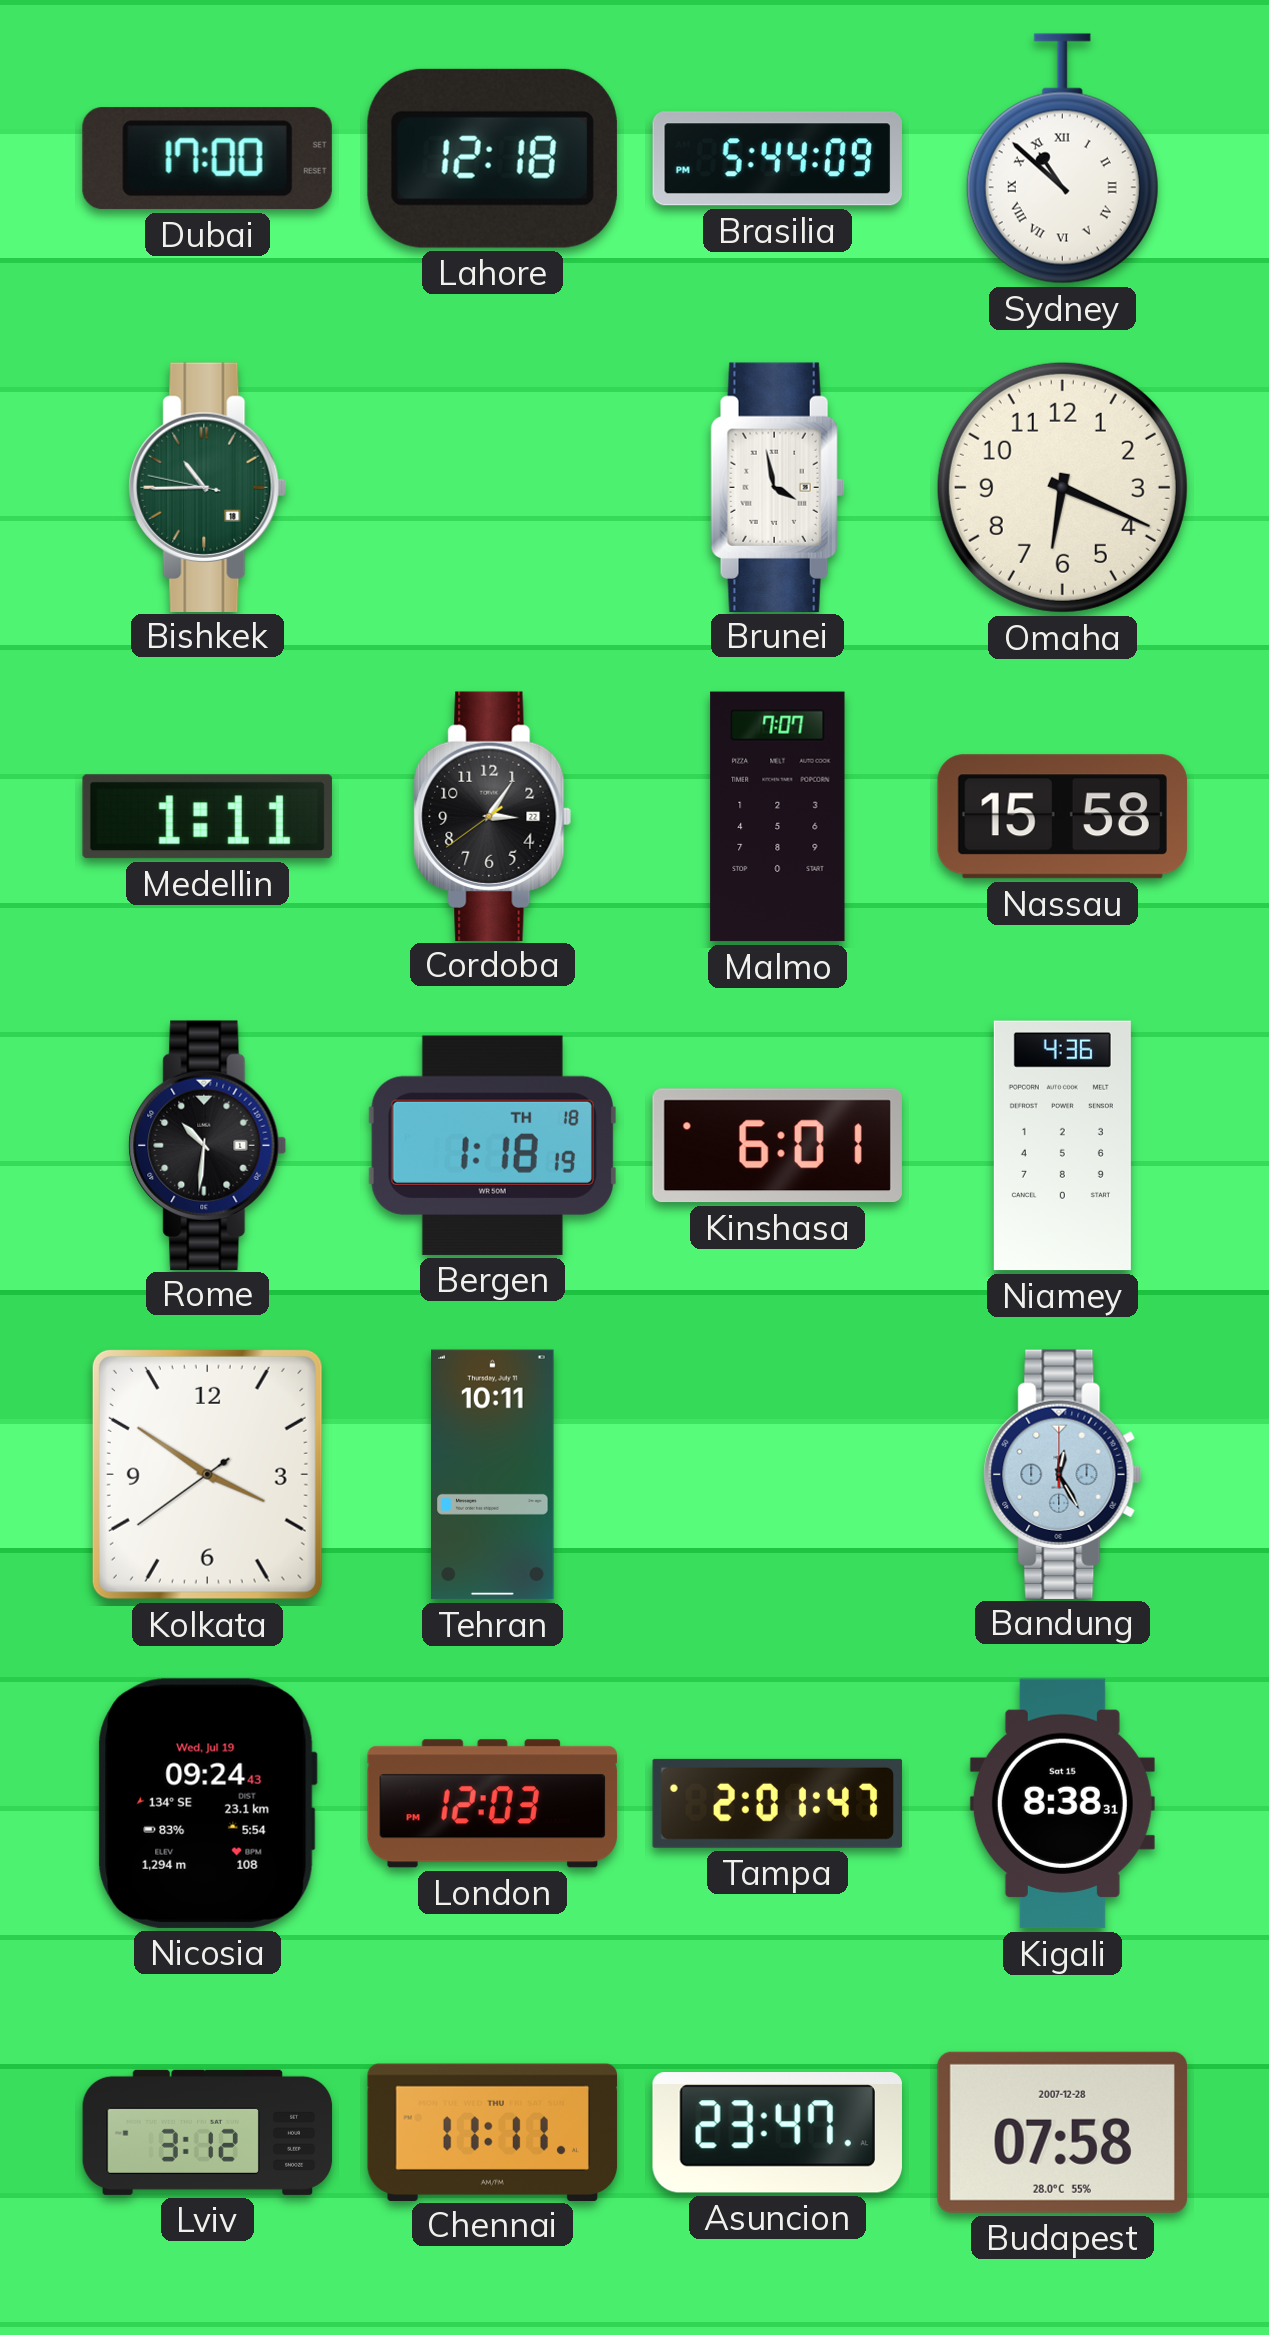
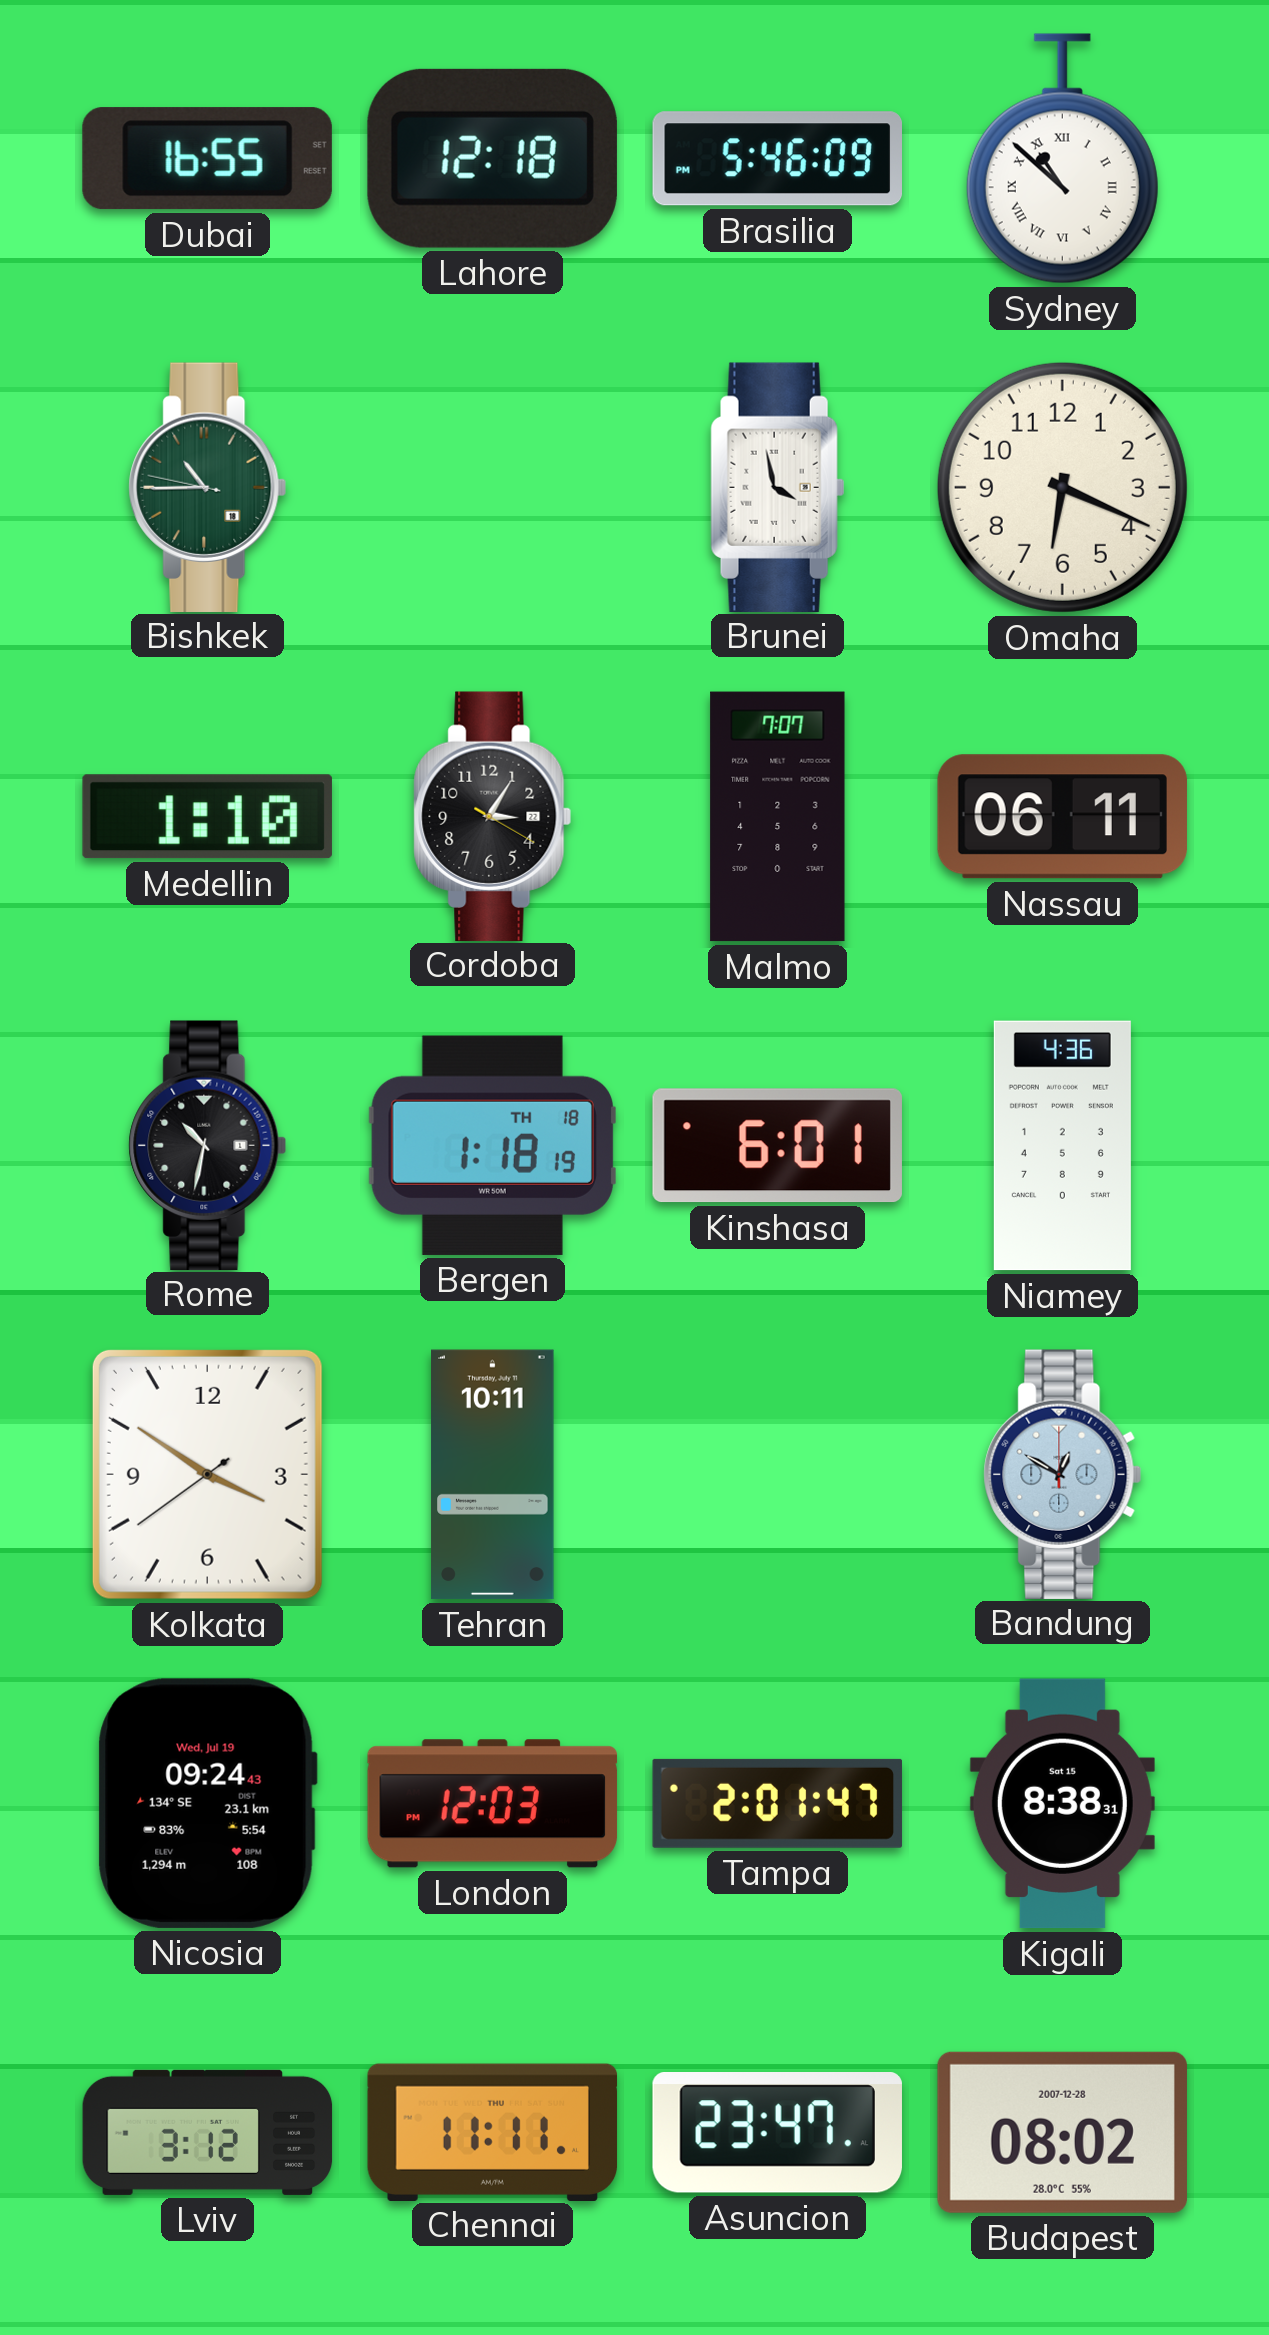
Dubai: 17:00 -> 16:55
Brasilia: 5:44 -> 5:46
Medellin: 1:11 -> 1:10
Cordoba: 3:05:39 -> 3:05:20
Nassau: 15:58 -> 06:11
Rome: 10:31 -> 10:32
Bandung: 12:25 -> 12:50
Budapest: 07:58 -> 08:02
